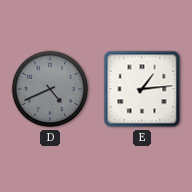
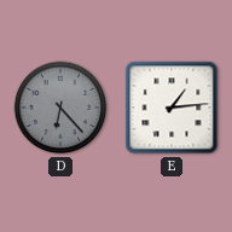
D: 4:41 -> 6:23
